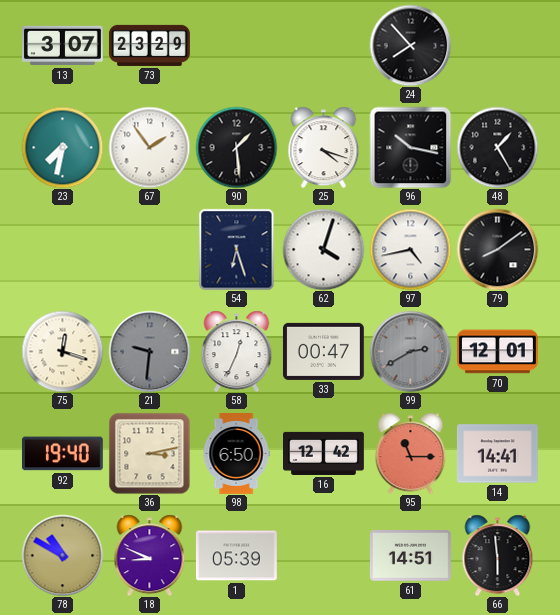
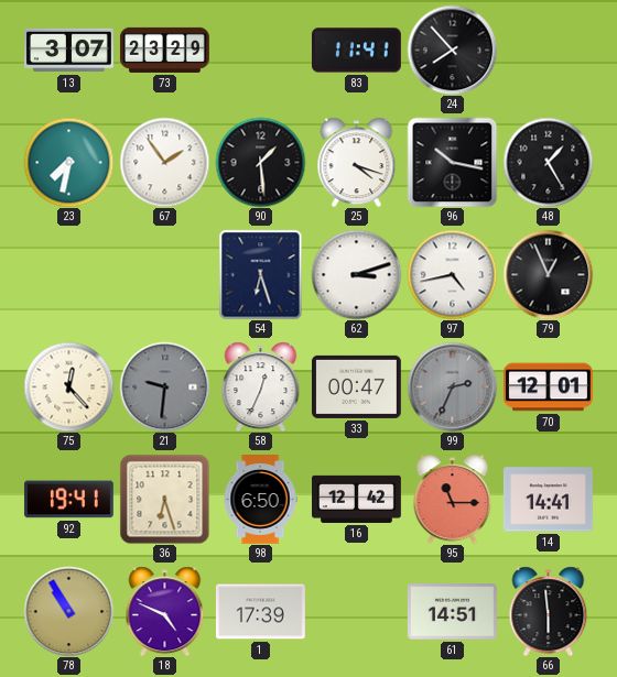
83: none -> 11:41
62: 4:03 -> 3:12
79: 8:09 -> 12:56
75: 12:18 -> 12:23
99: 2:40 -> 2:34
92: 19:40 -> 19:41
36: 3:13 -> 6:27
78: 10:50 -> 10:55
18: 8:49 -> 4:49
1: 05:39 -> 17:39
